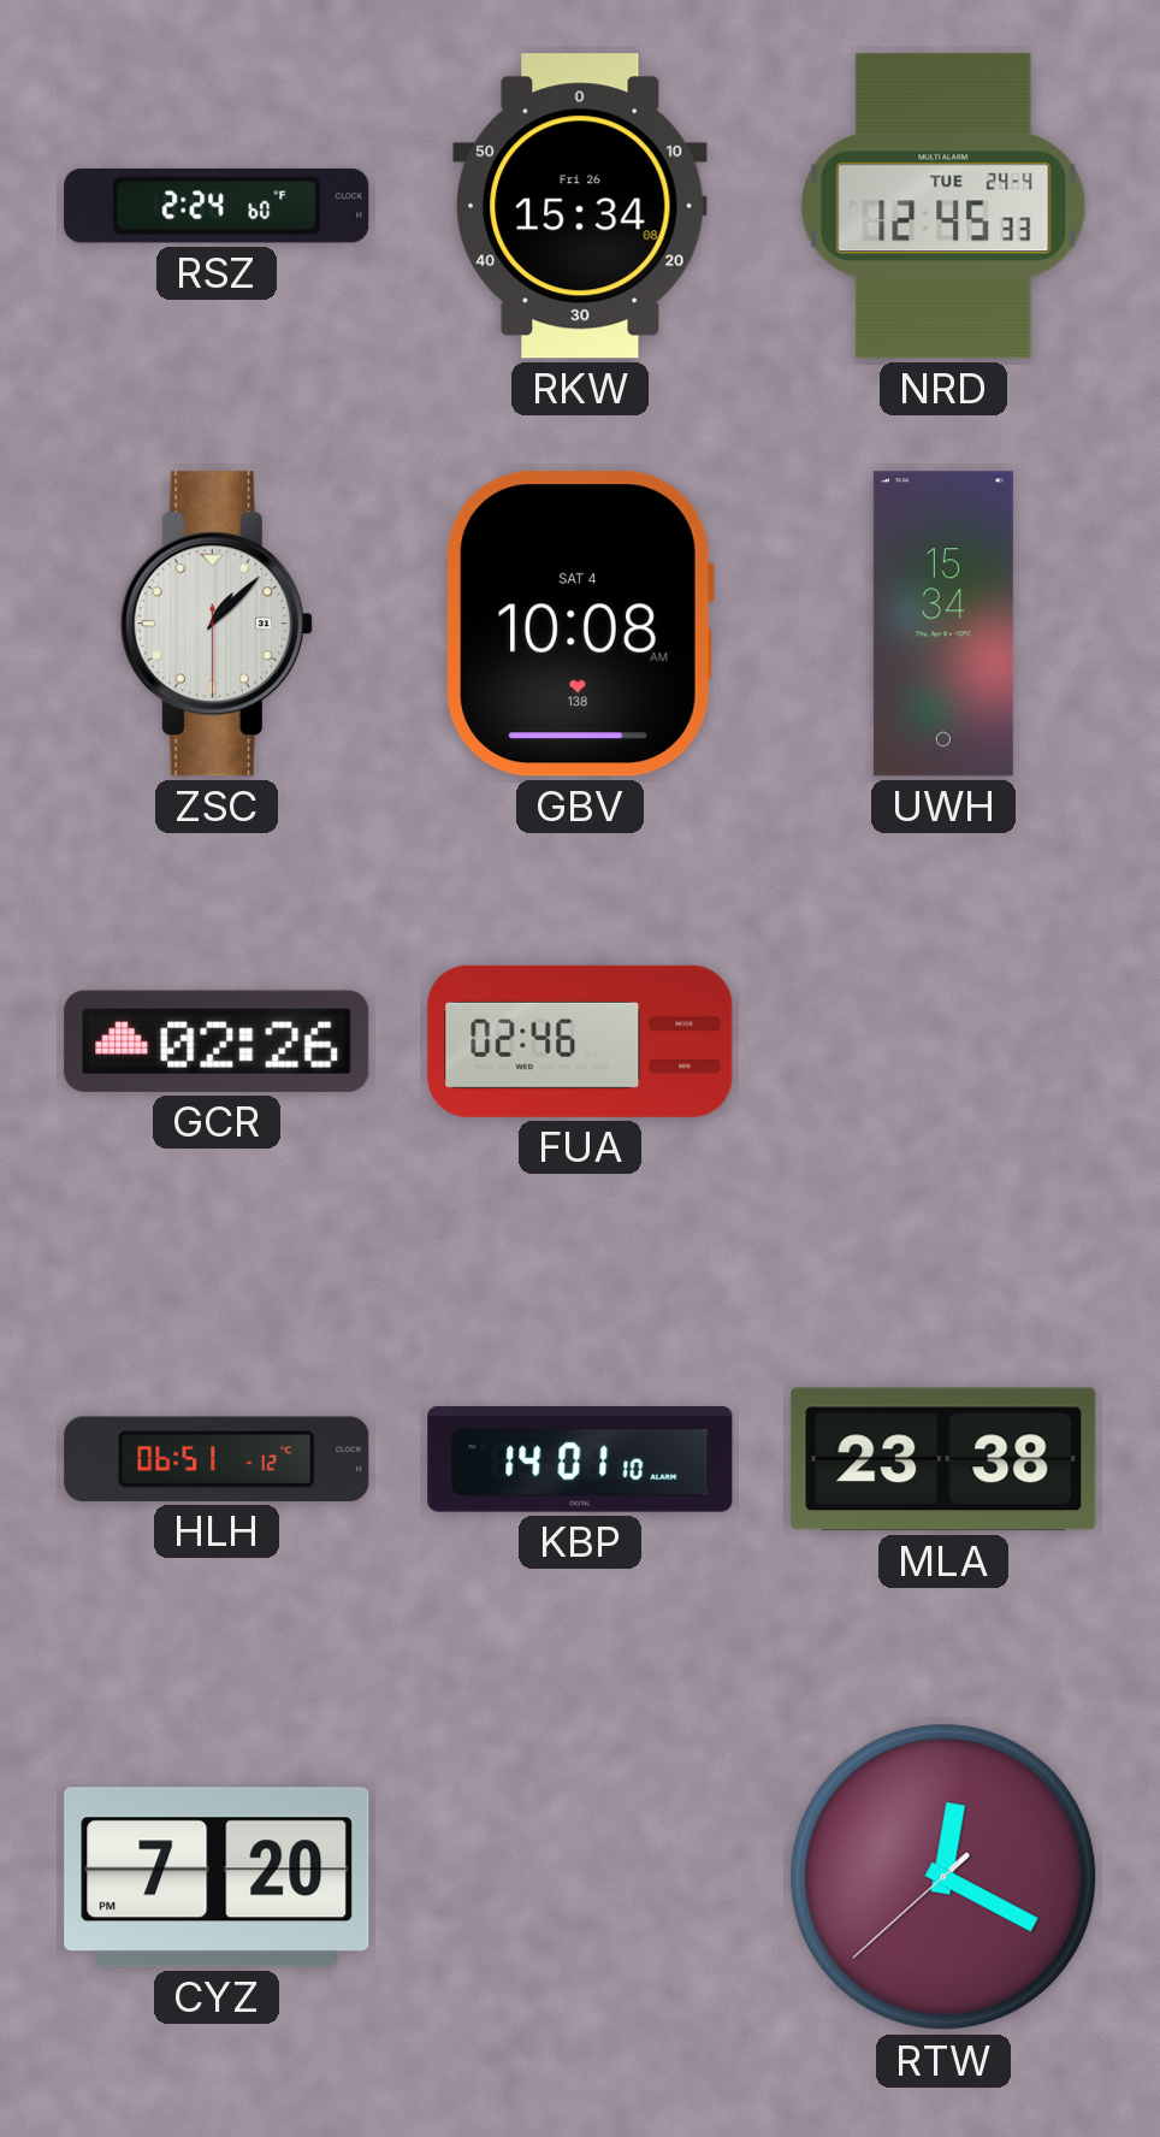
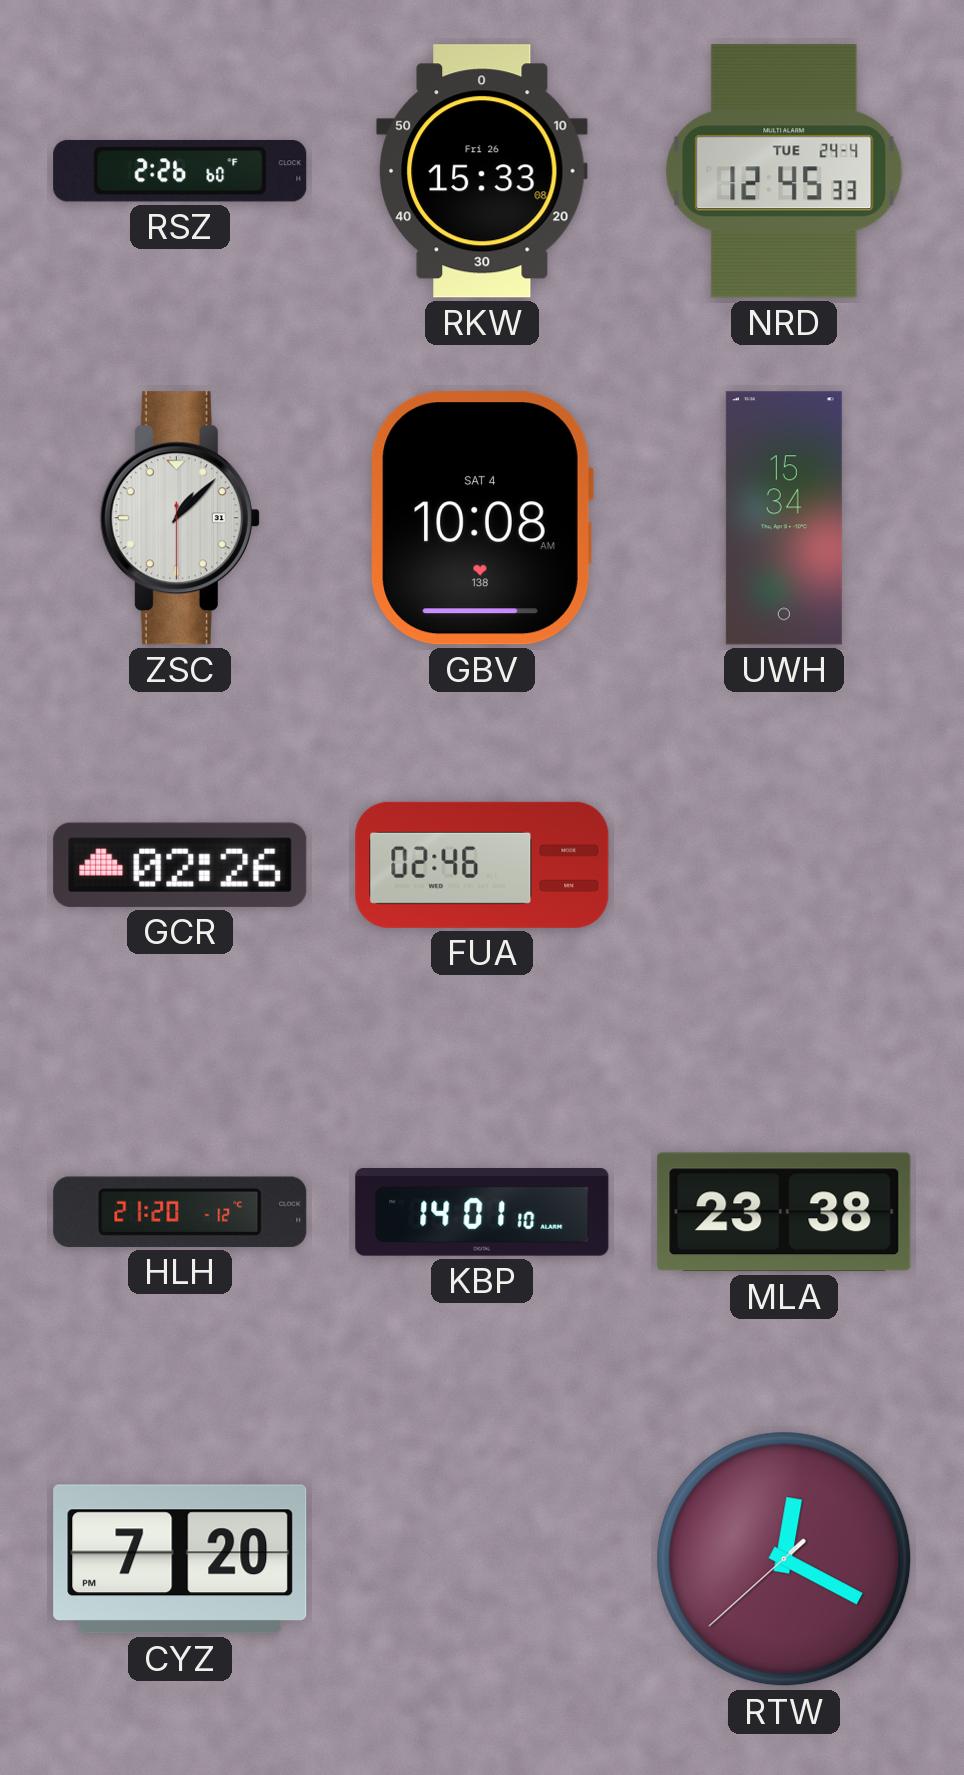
RSZ: 2:24 -> 2:26
RKW: 15:34 -> 15:33
HLH: 06:51 -> 21:20
